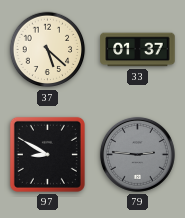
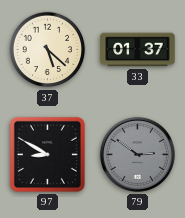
79: 2:46 -> 2:51
